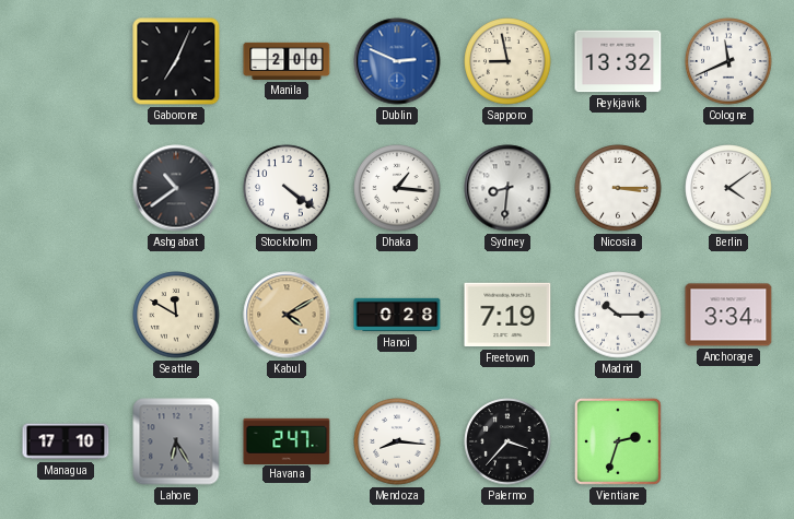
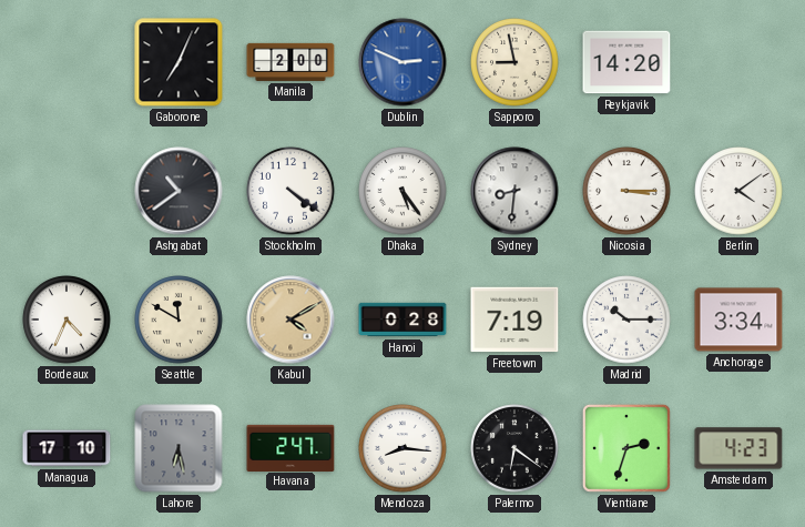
Reykjavik: 13:32 -> 14:20
Cologne: 11:41 -> none
Dhaka: 1:16 -> 5:24
Bordeaux: none -> 4:34
Lahore: 6:25 -> 6:28
Palermo: 3:37 -> 6:21
Amsterdam: none -> 4:23
